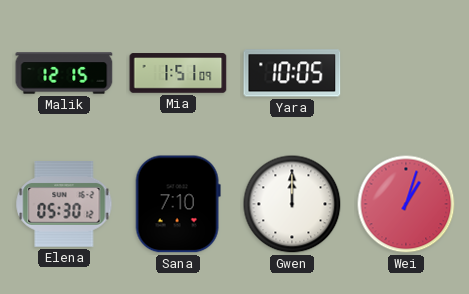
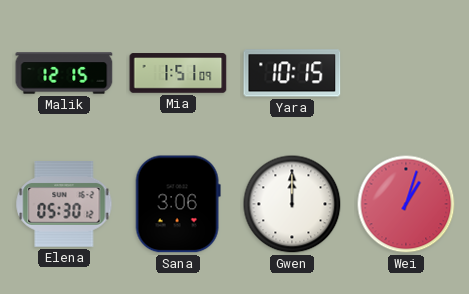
Yara: 10:05 -> 10:15
Sana: 7:10 -> 3:06
